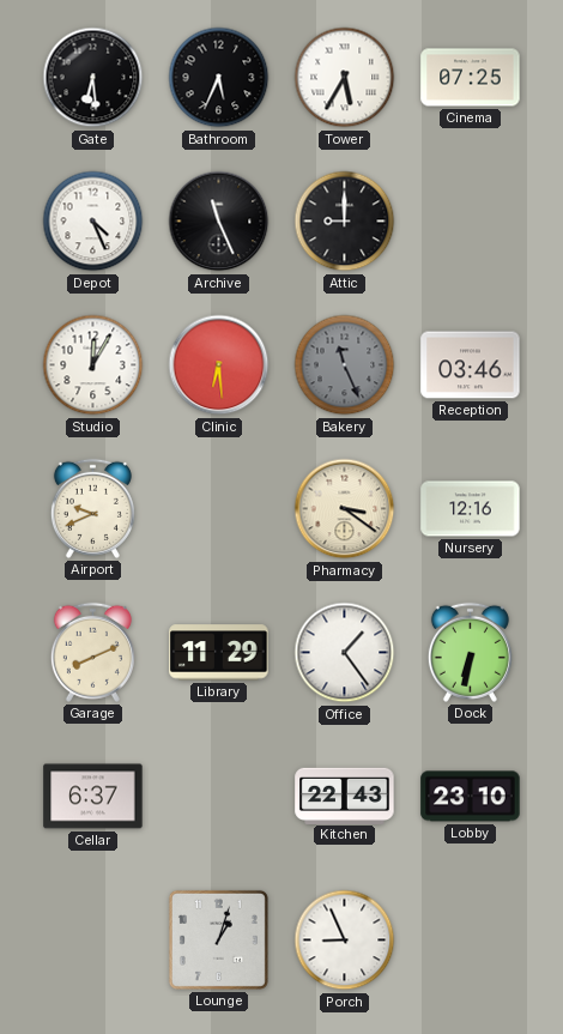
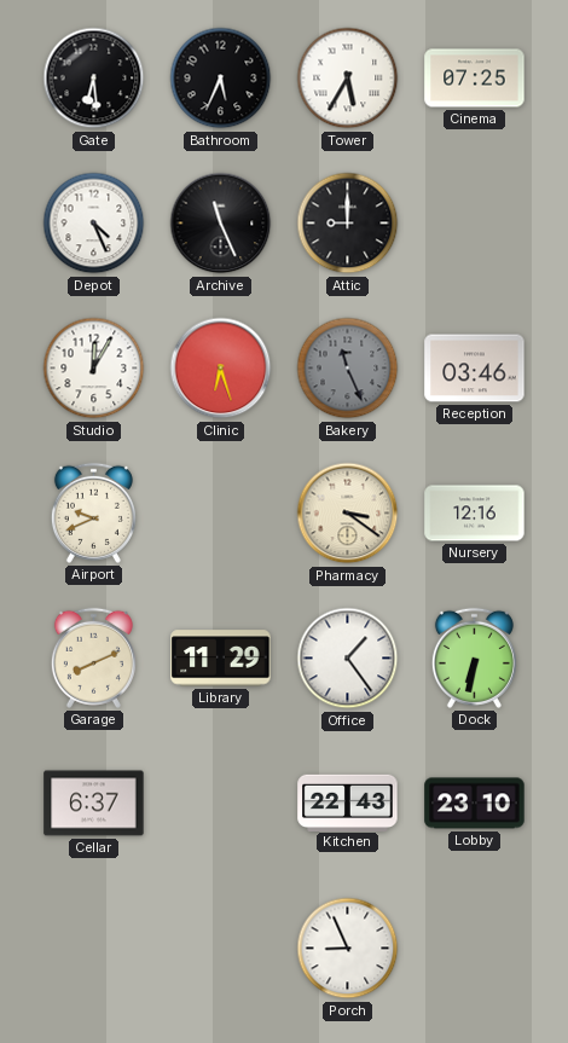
Clinic: 6:29 -> 6:27
Lounge: 1:03 -> none
